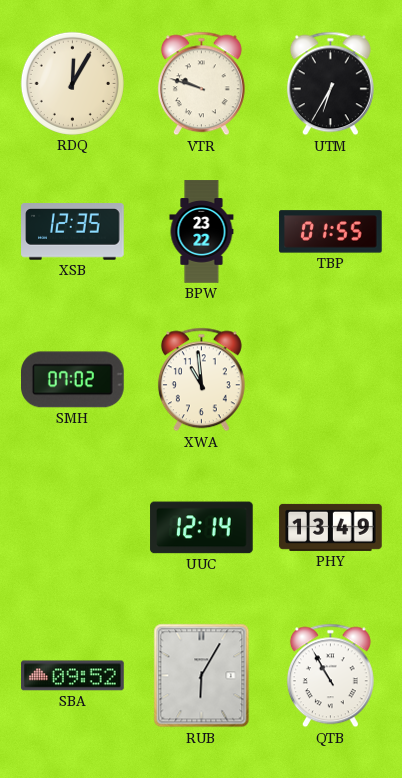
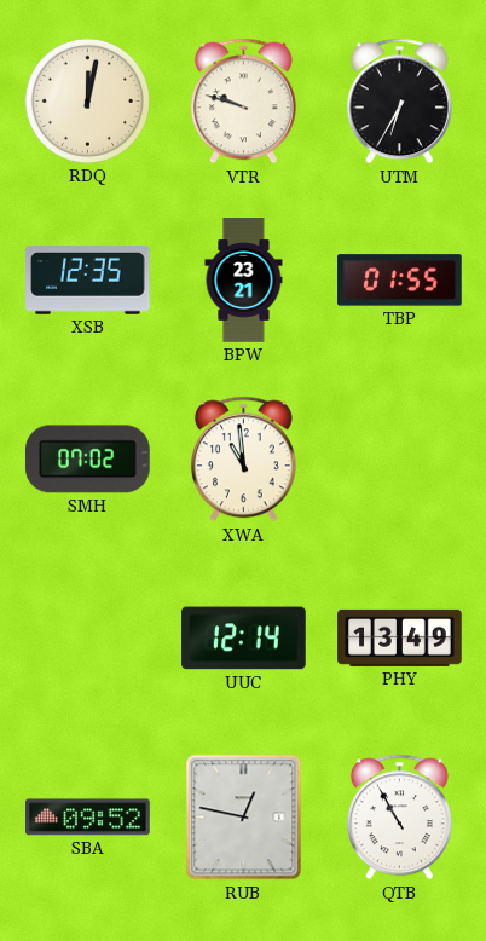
RDQ: 12:05 -> 12:02
BPW: 23:22 -> 23:21
RUB: 6:05 -> 12:47
